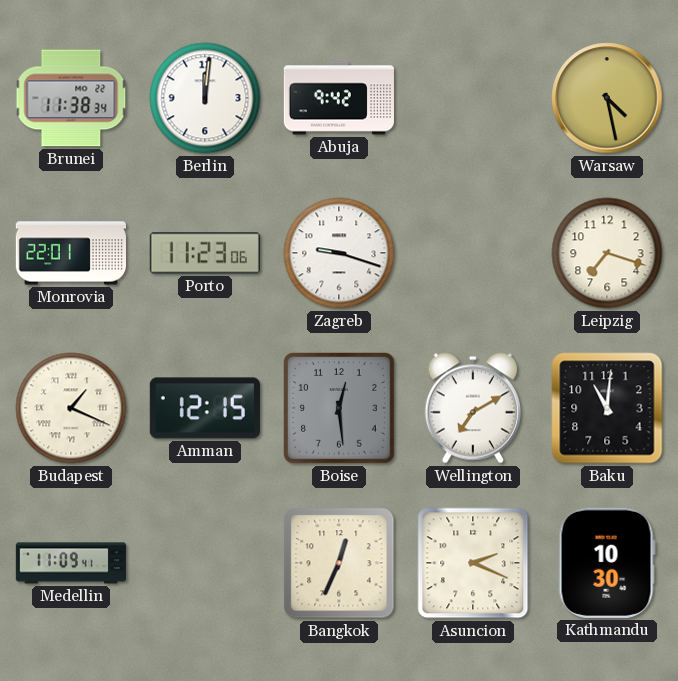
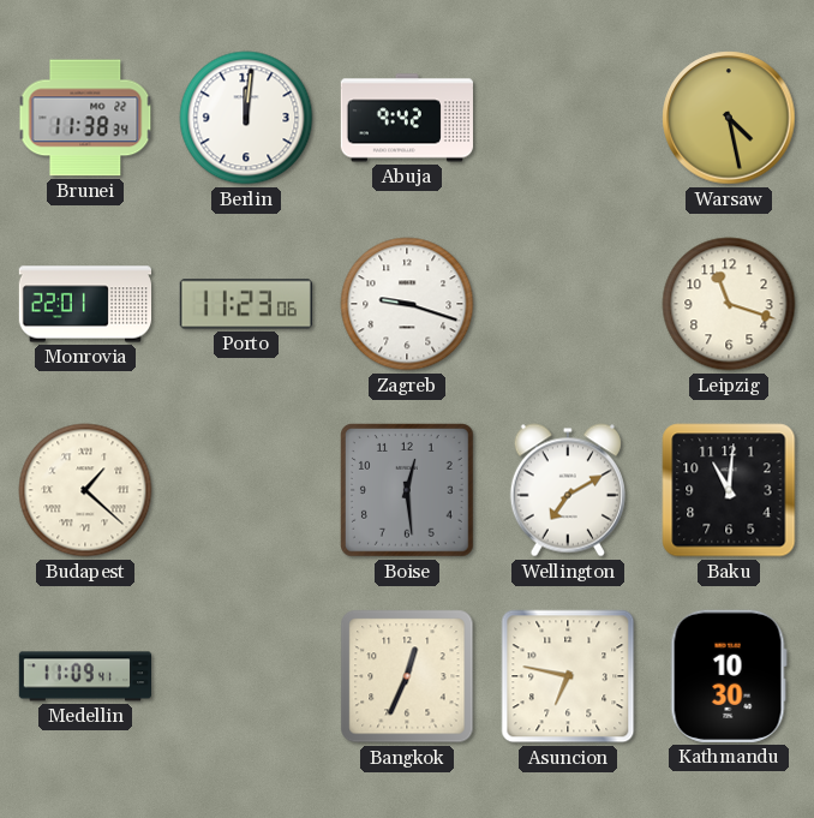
Leipzig: 7:18 -> 11:18
Budapest: 1:19 -> 1:22
Amman: 12:15 -> none
Asuncion: 2:19 -> 6:47
